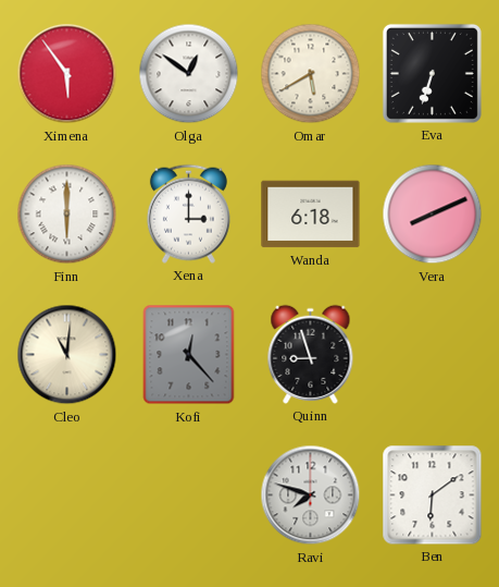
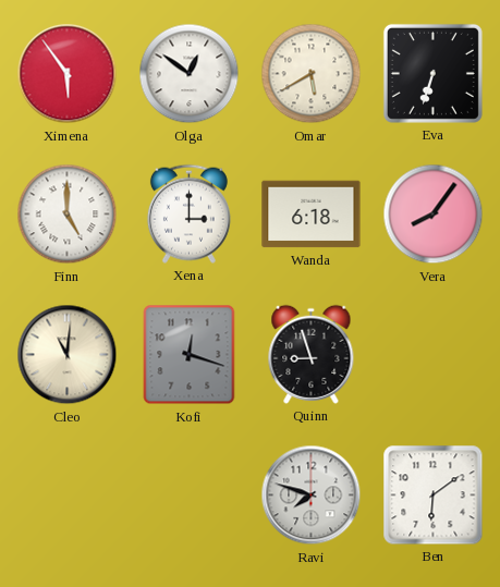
Finn: 6:00 -> 5:00
Vera: 8:11 -> 8:06
Kofi: 12:23 -> 12:18
